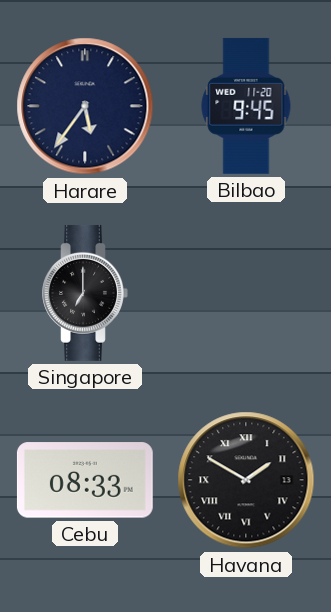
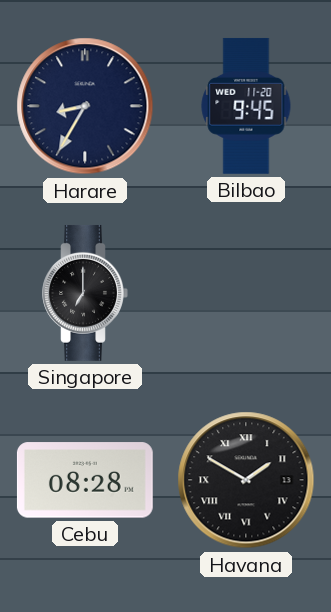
Harare: 5:36 -> 8:35
Cebu: 08:33 -> 08:28
